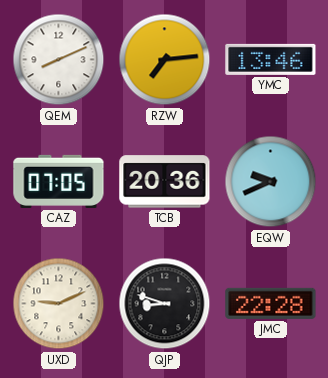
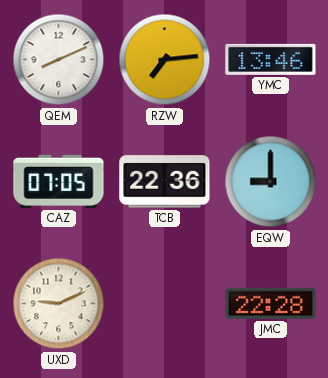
TCB: 20:36 -> 22:36
EQW: 9:41 -> 9:00
QJP: 8:48 -> none
